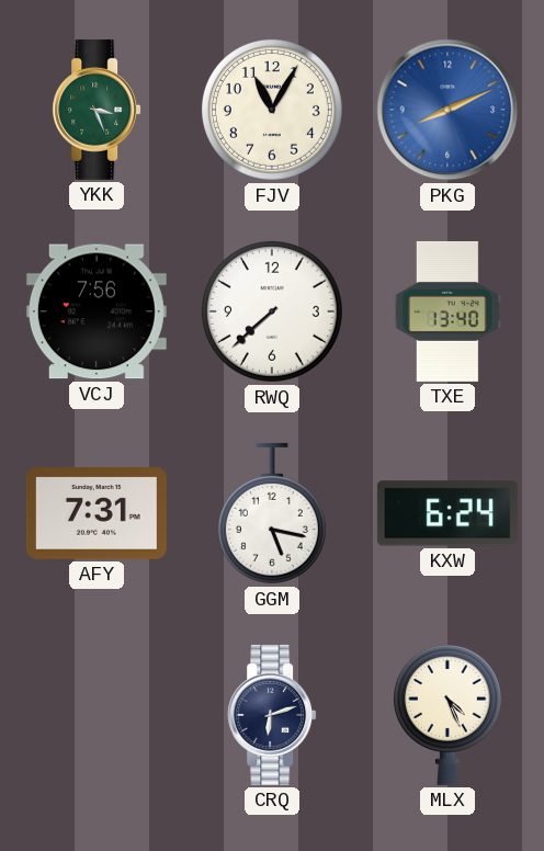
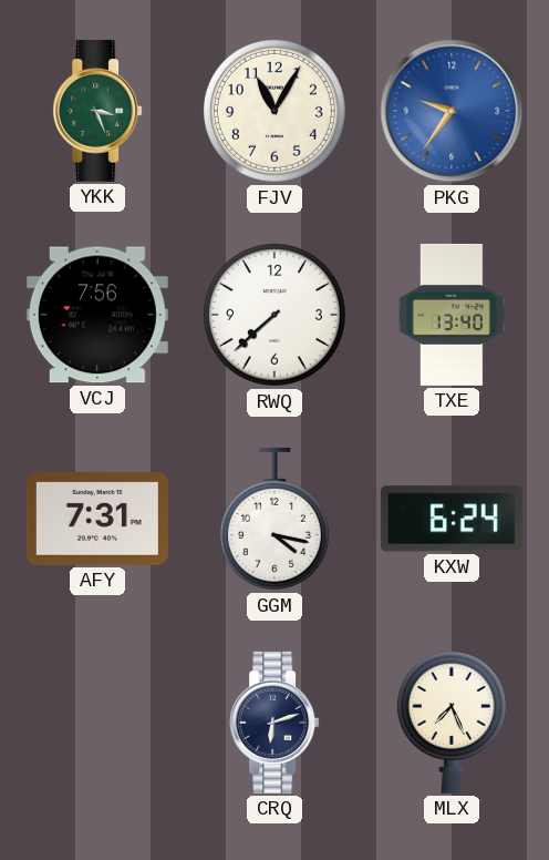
PKG: 8:11 -> 9:36
GGM: 5:17 -> 4:17
MLX: 4:26 -> 7:26
